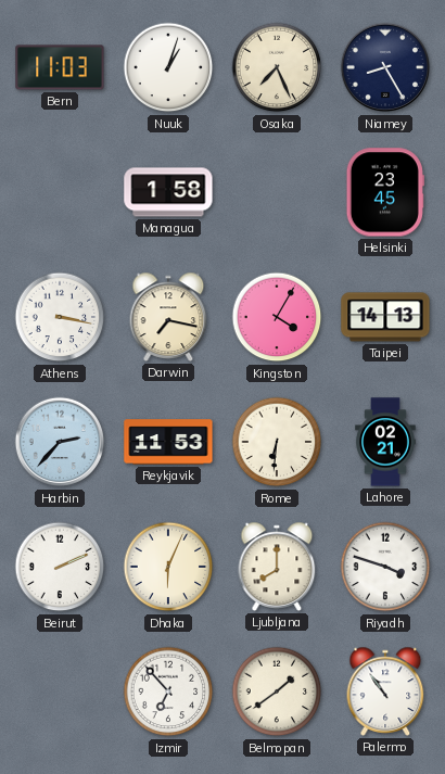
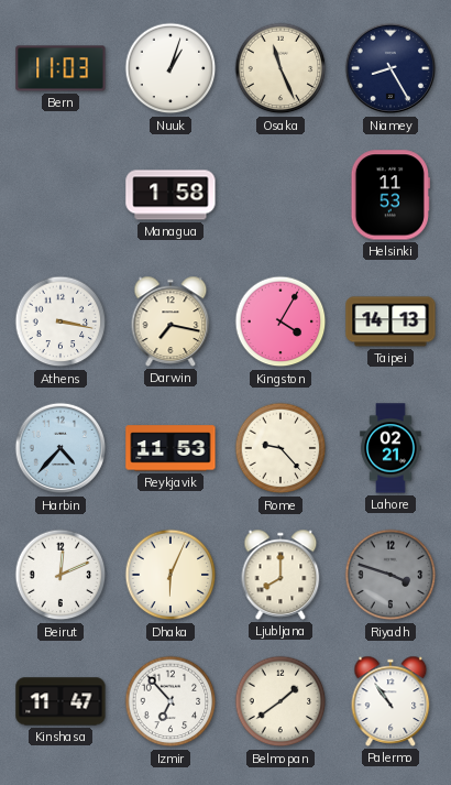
Osaka: 7:26 -> 11:26
Helsinki: 23:45 -> 11:53
Harbin: 2:37 -> 4:37
Rome: 6:31 -> 9:23
Beirut: 2:11 -> 12:11
Riyadh dial: white -> grey
Kinshasa: none -> 11:47
